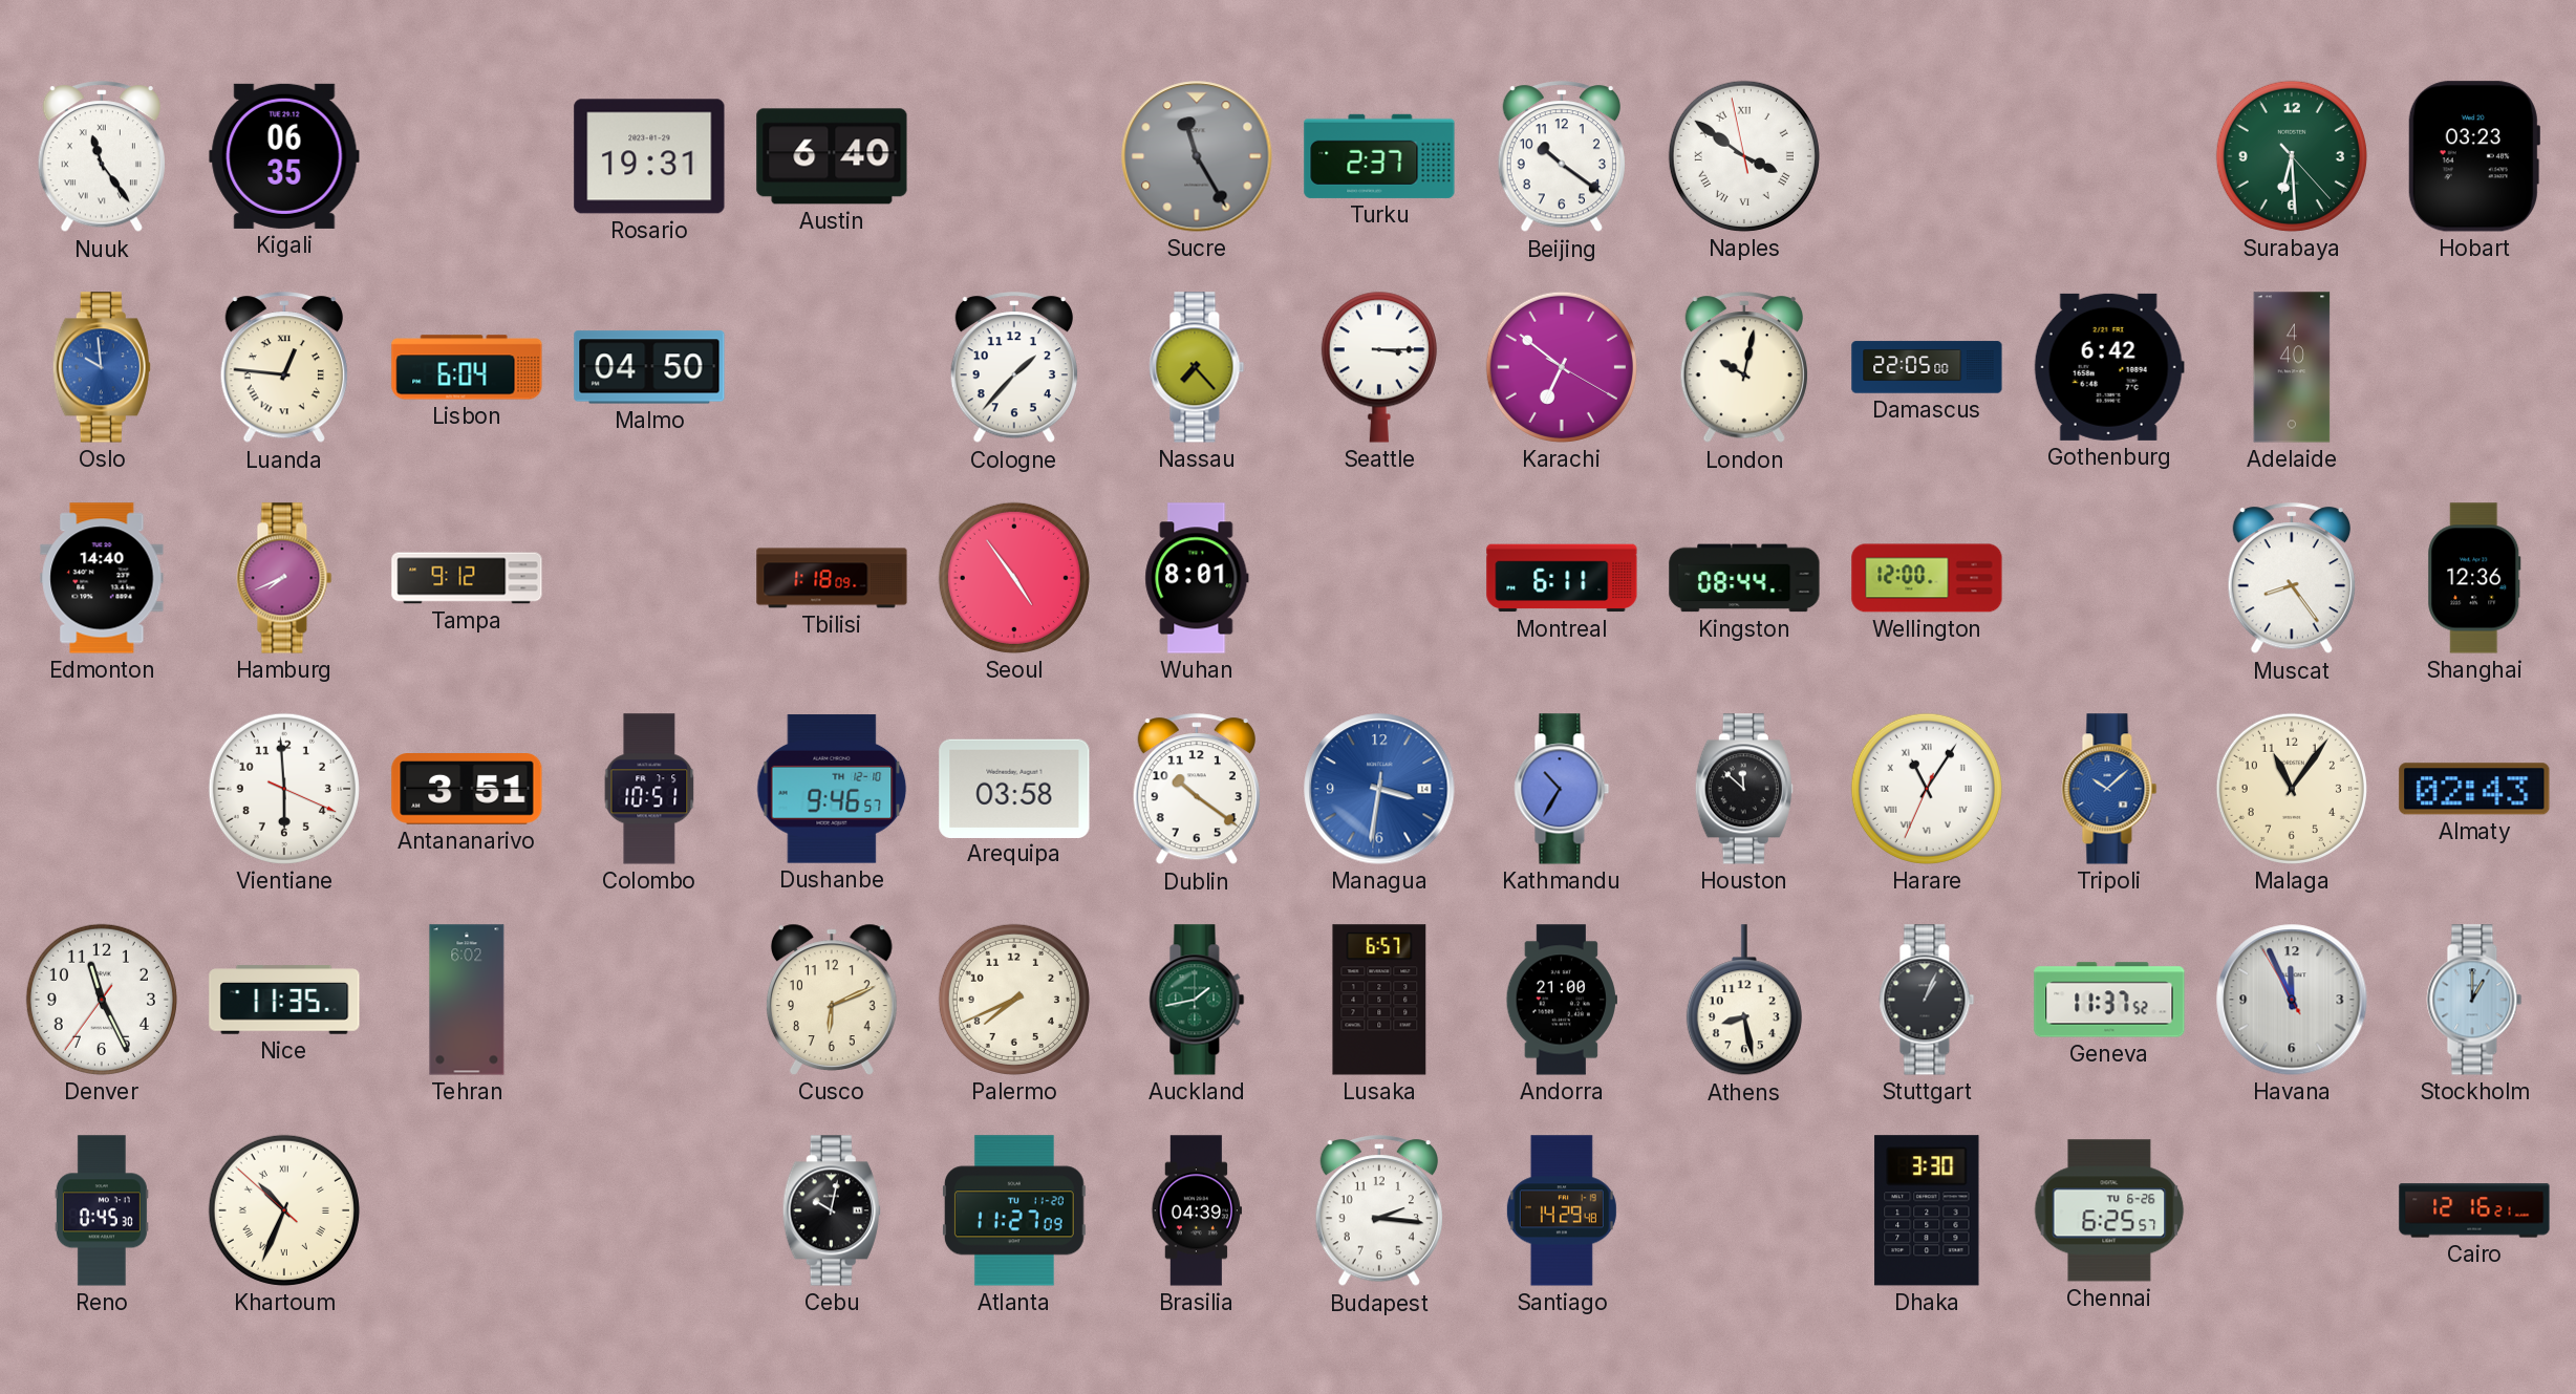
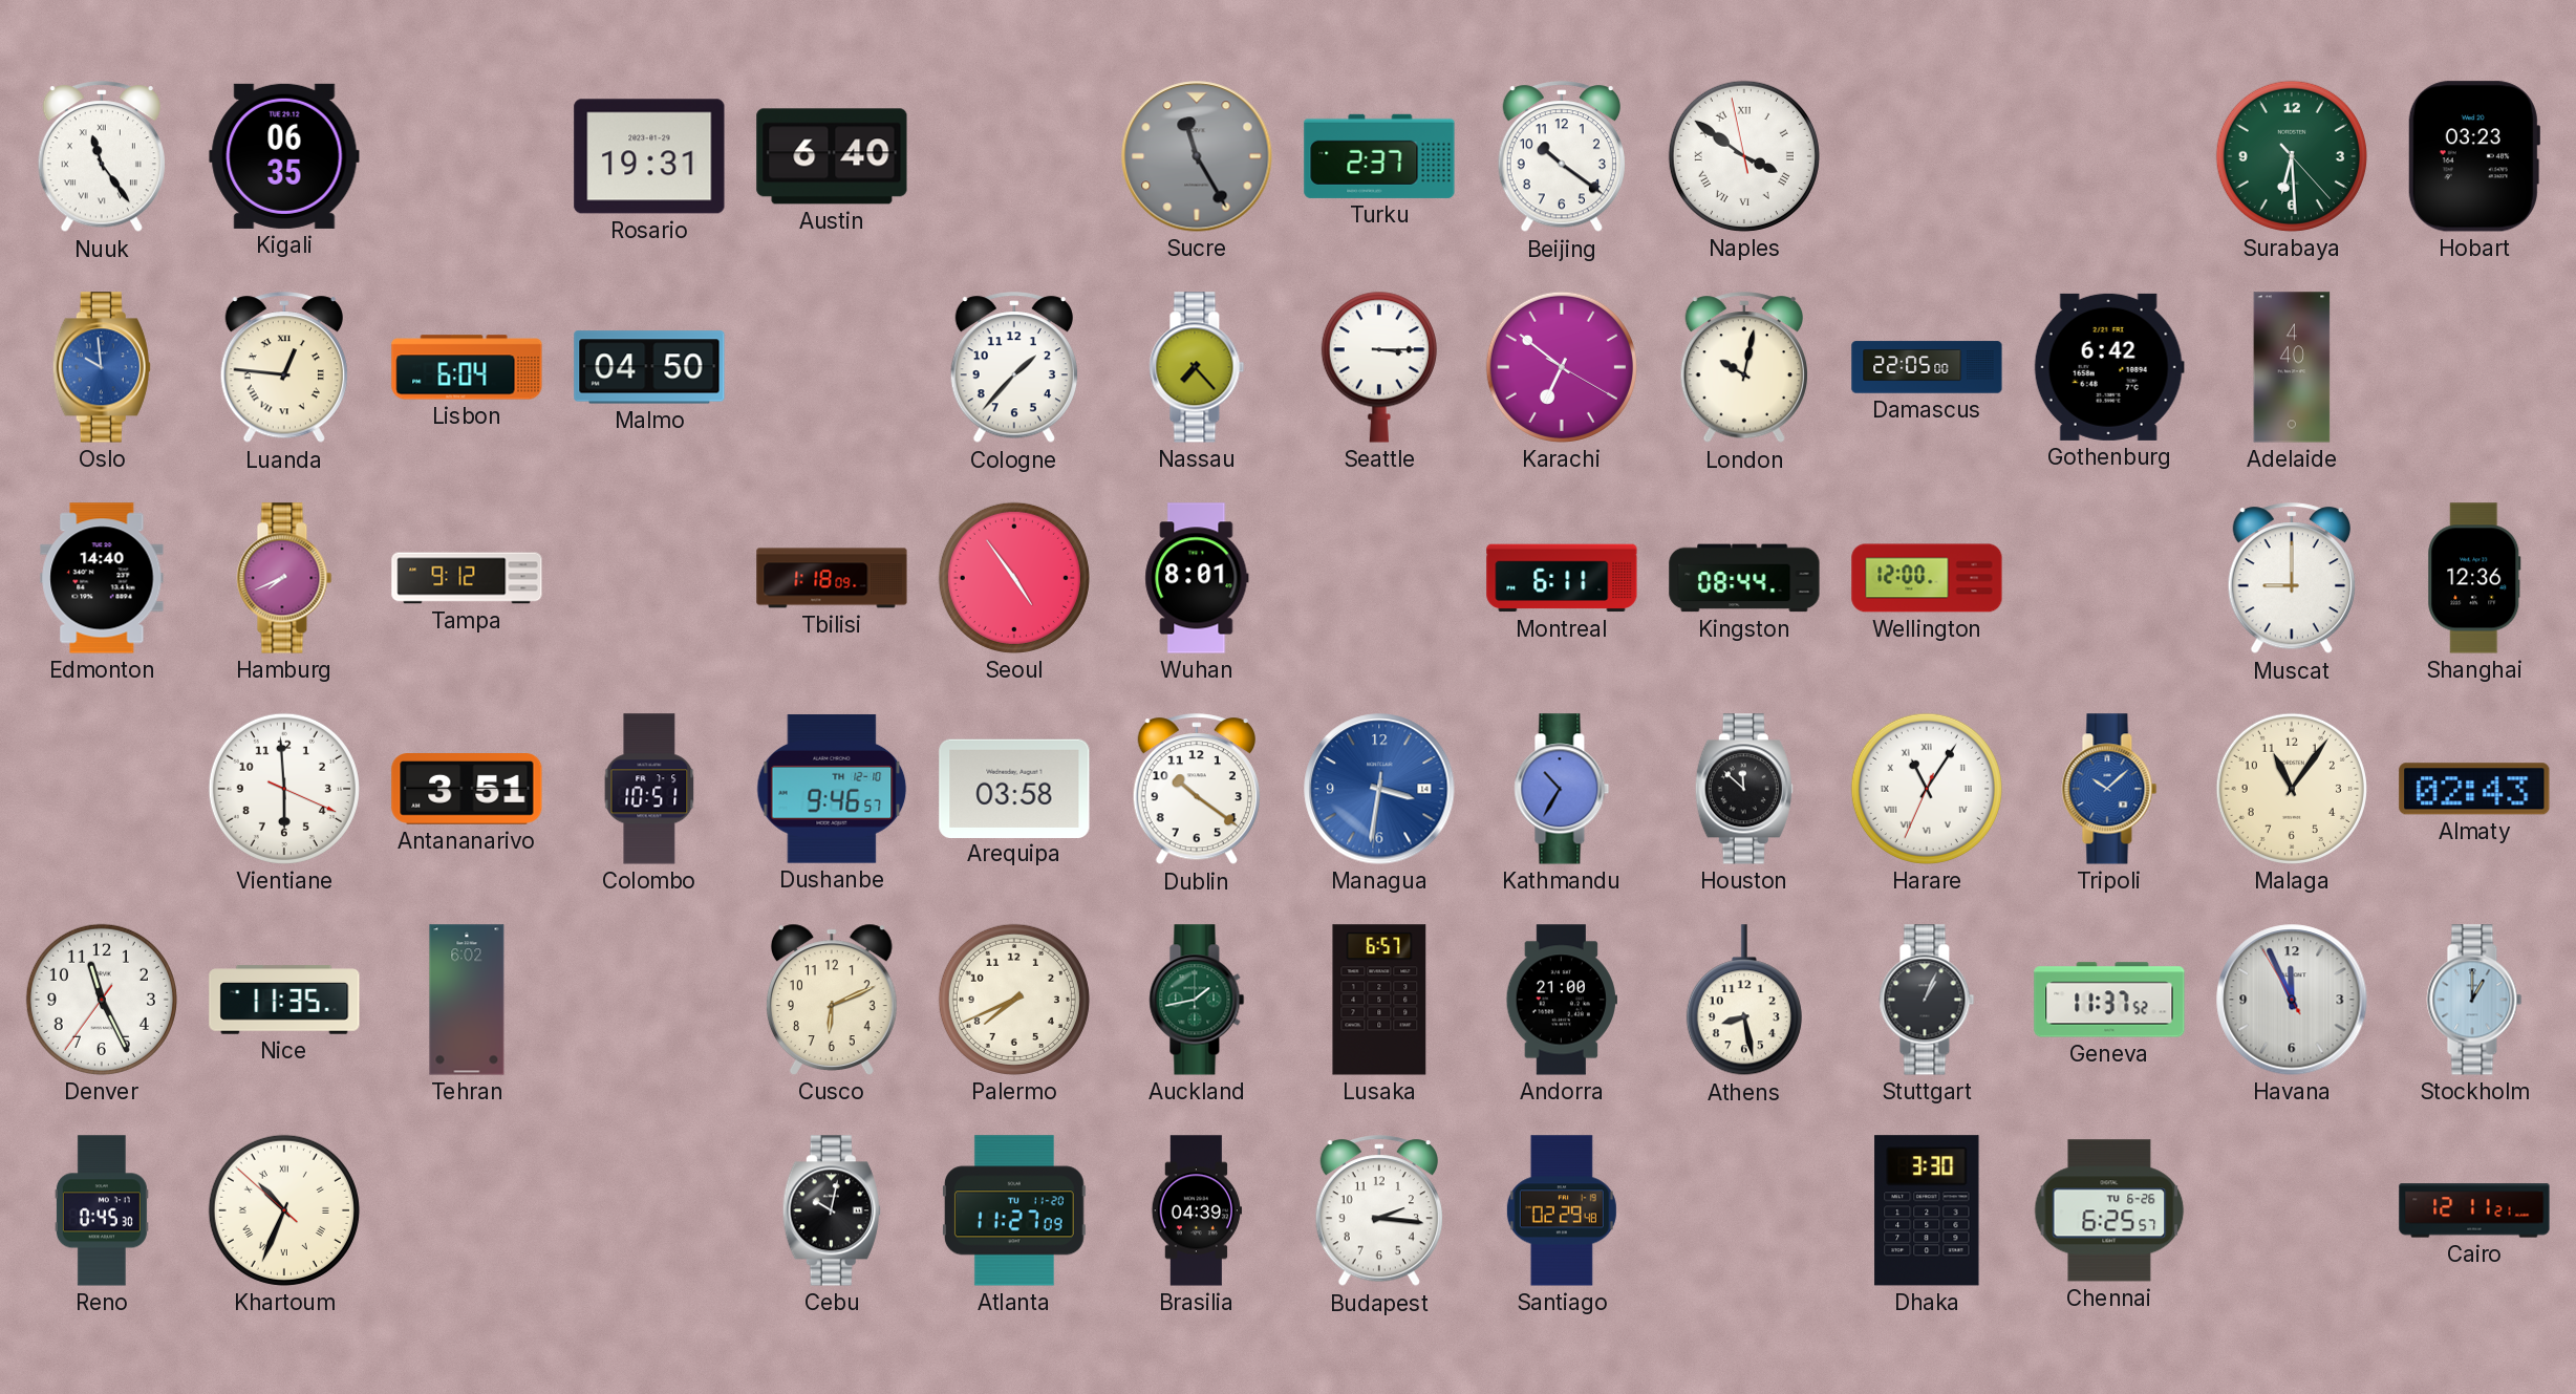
Muscat: 8:24 -> 9:00
Santiago: 14:29 -> 02:29
Cairo: 12:16 -> 12:11
